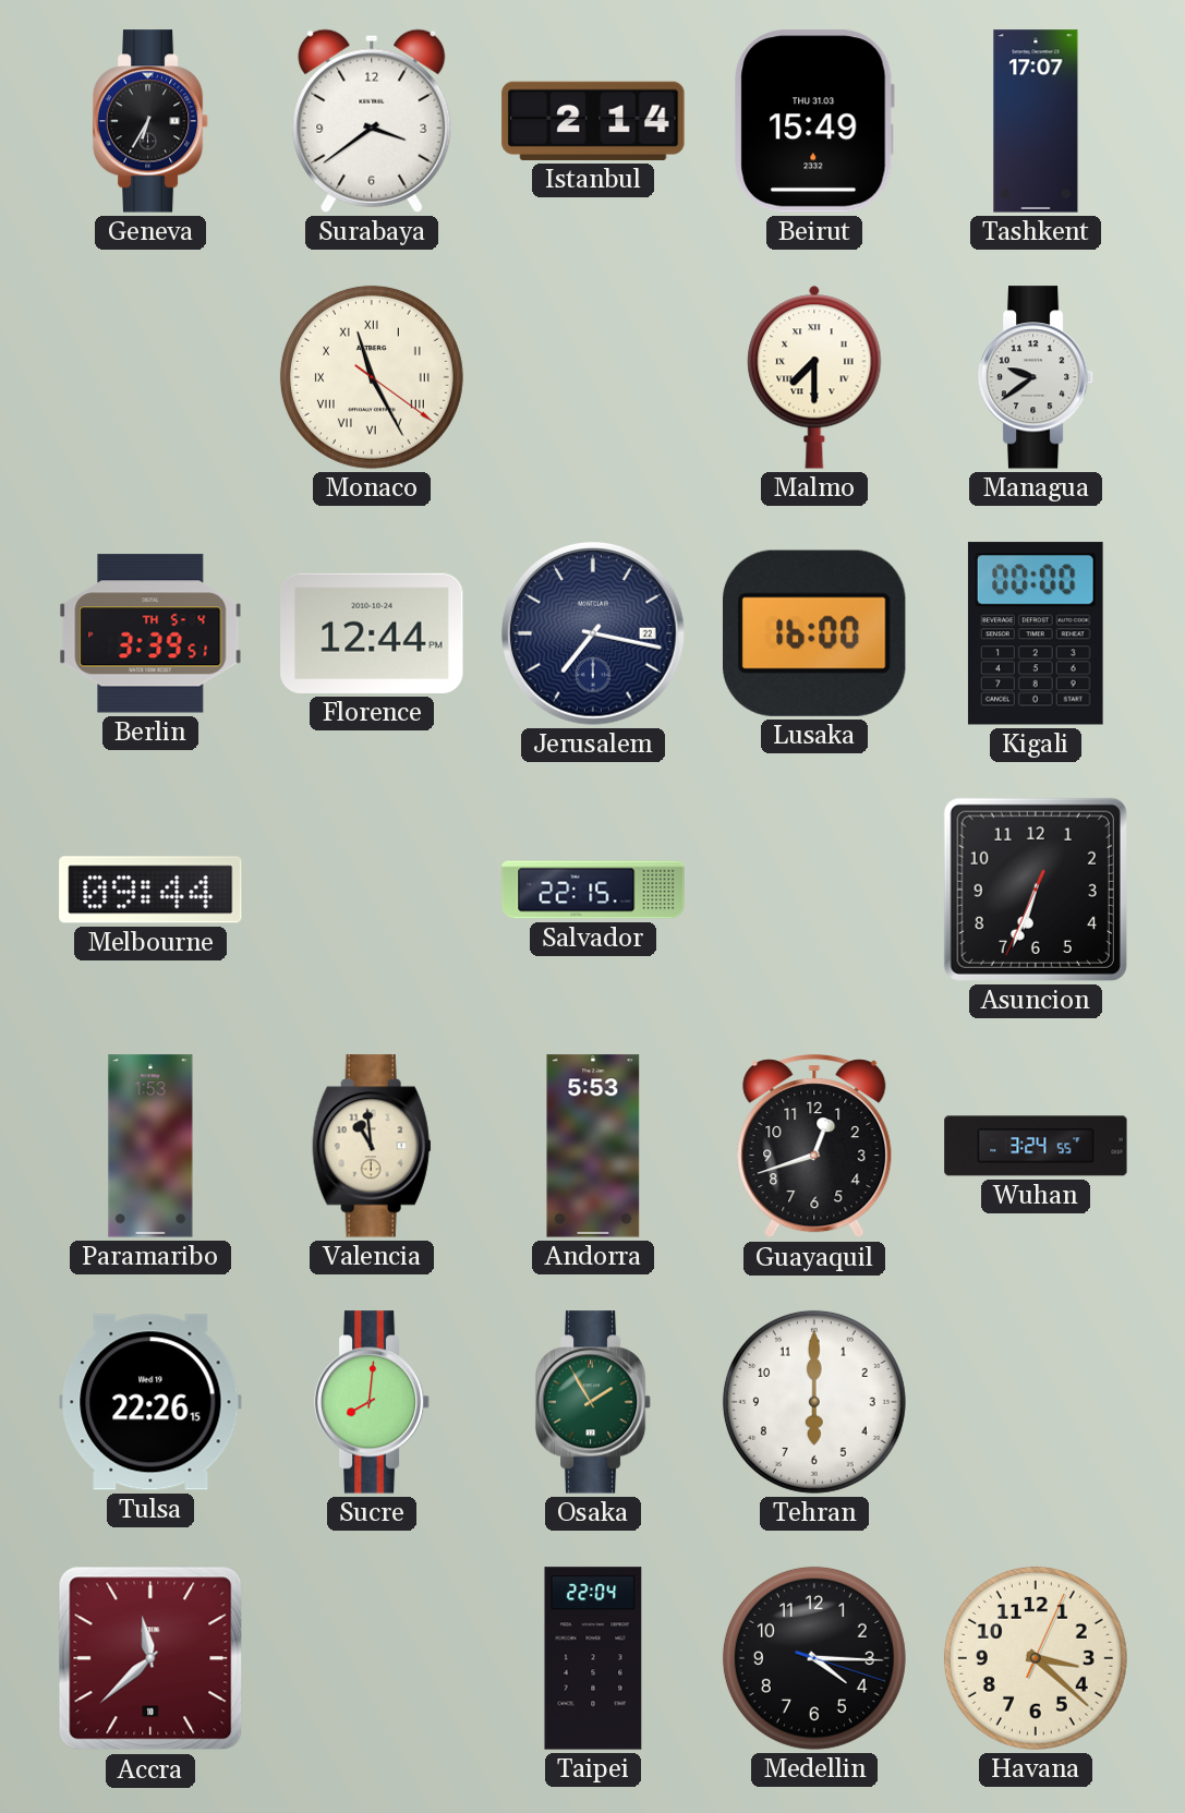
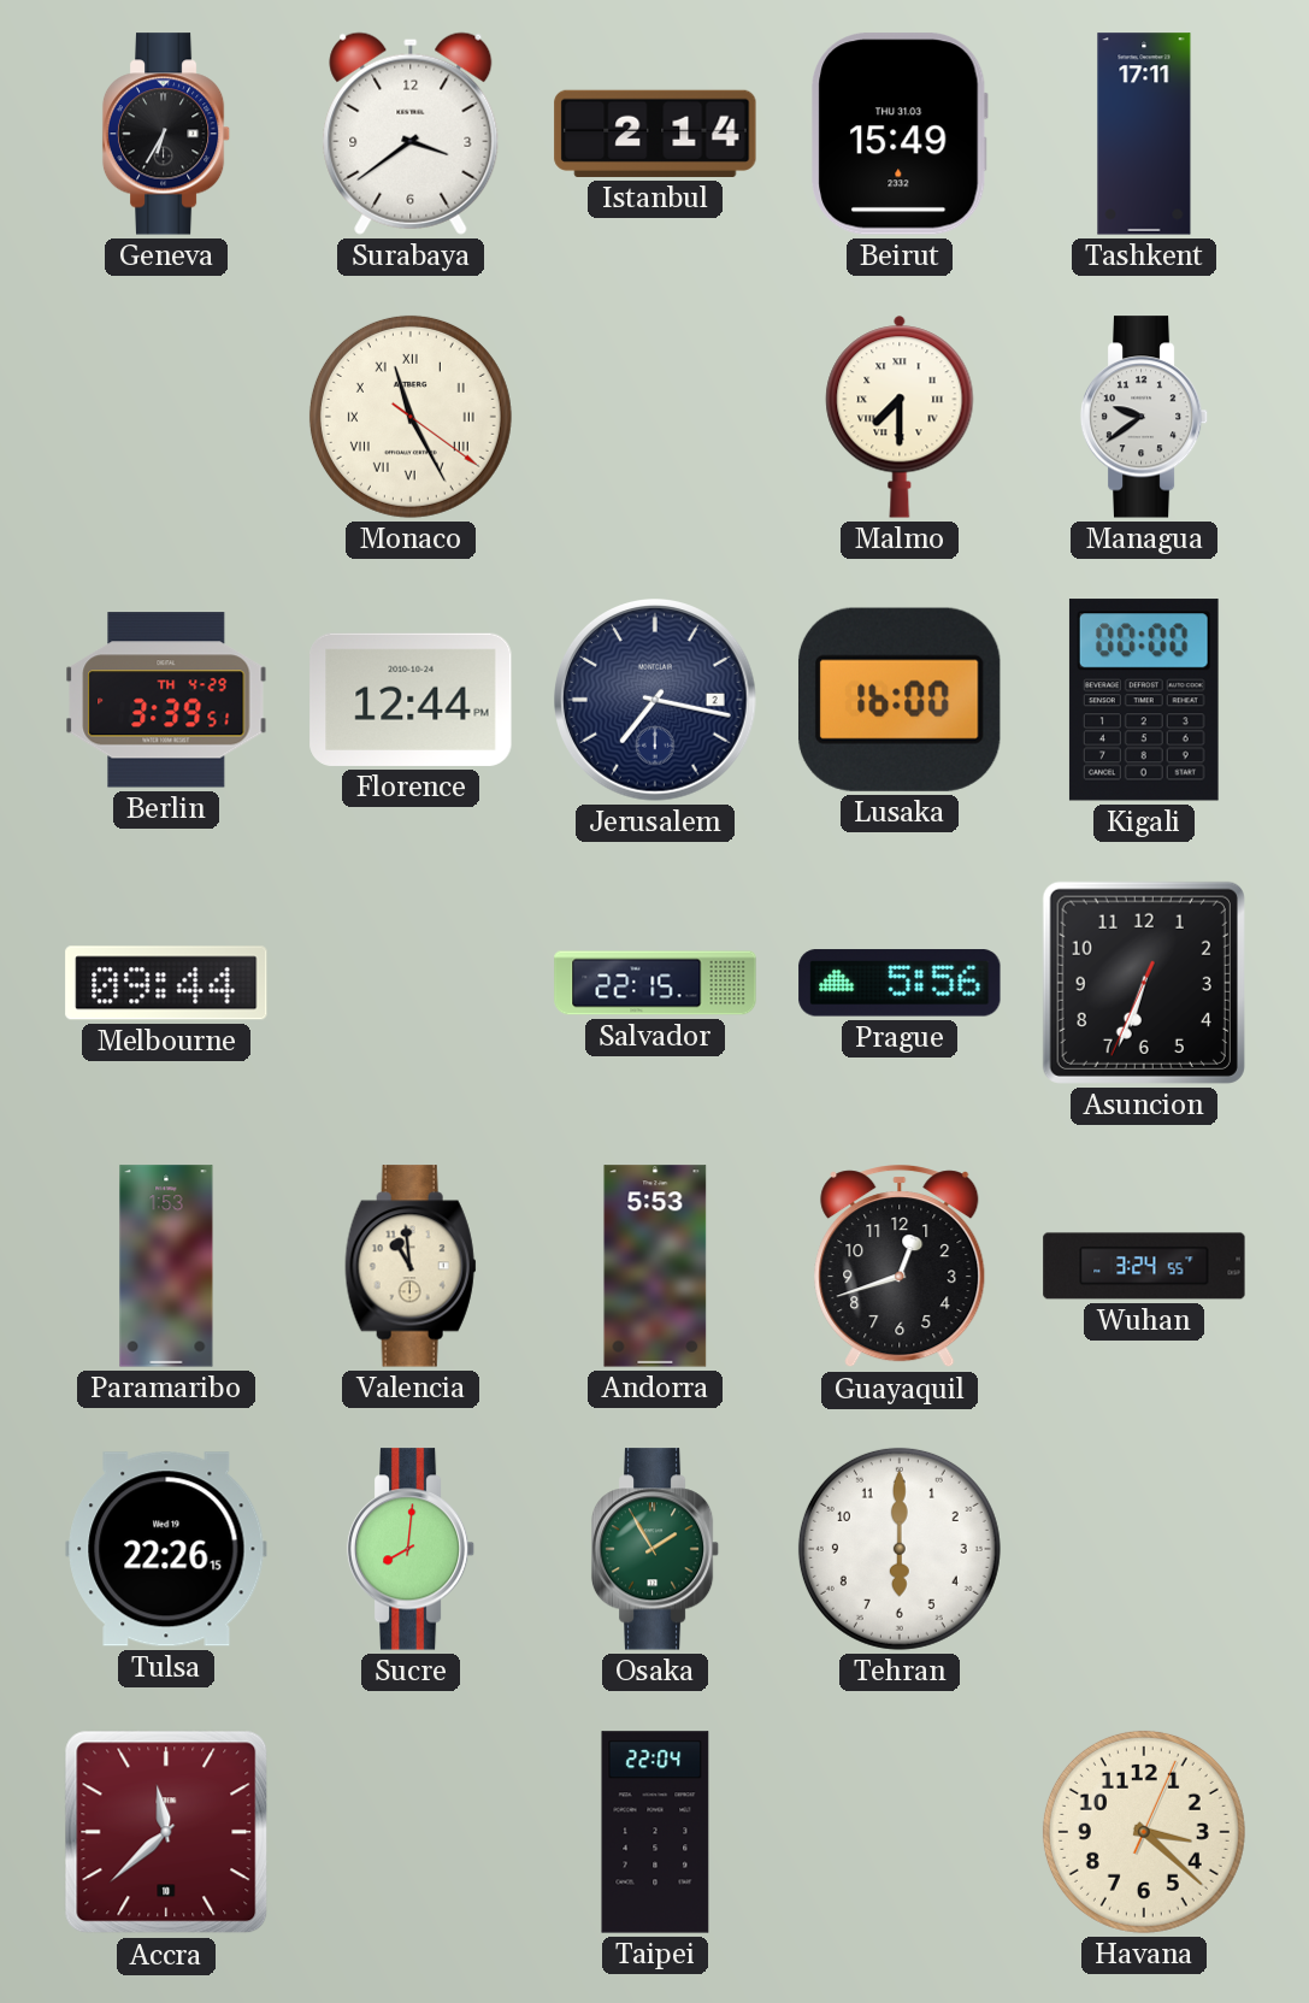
Tashkent: 17:07 -> 17:11
Berlin date: TH 5-4 -> TH 4-29
Jerusalem date: 22 -> 2
Prague: none -> 5:56
Medellin: 4:15 -> none
